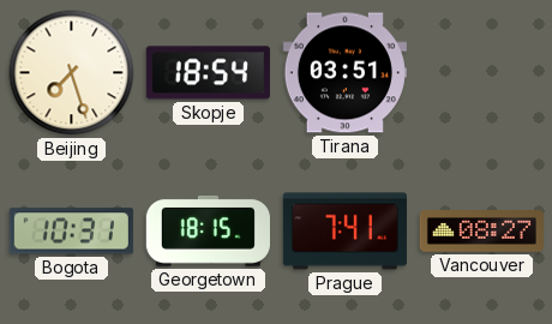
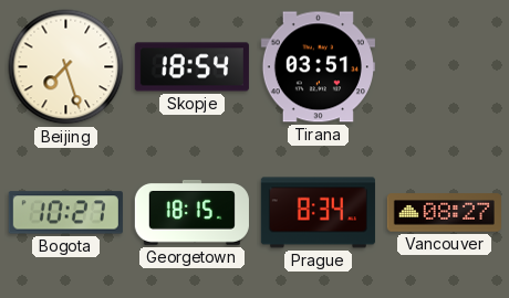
Bogota: 10:31 -> 10:27
Prague: 7:41 -> 8:34
